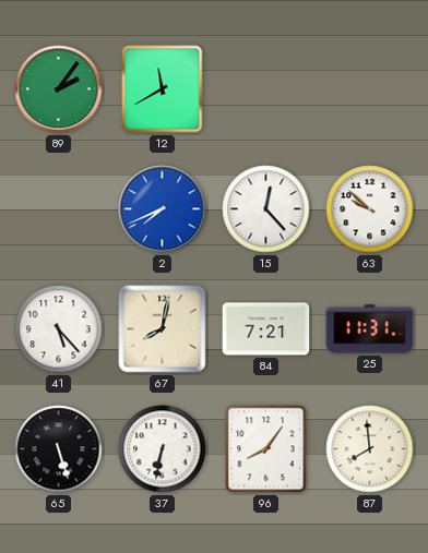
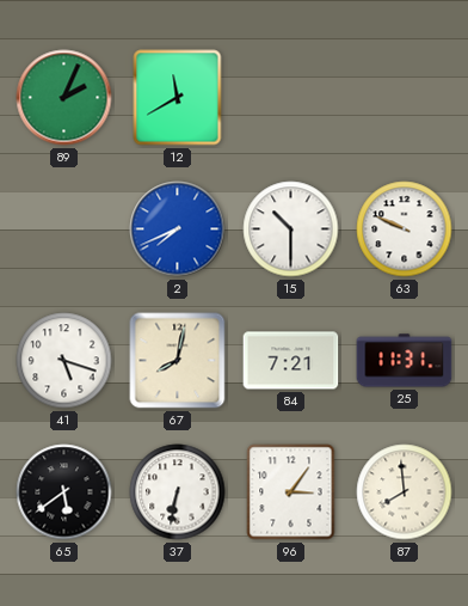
89: 2:06 -> 2:04
15: 12:23 -> 10:30
63: 9:52 -> 9:49
41: 5:23 -> 5:18
65: 5:27 -> 5:39
96: 8:06 -> 3:06
